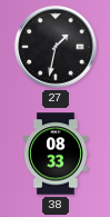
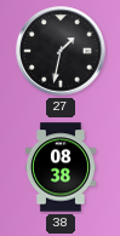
38: 08:33 -> 08:38
